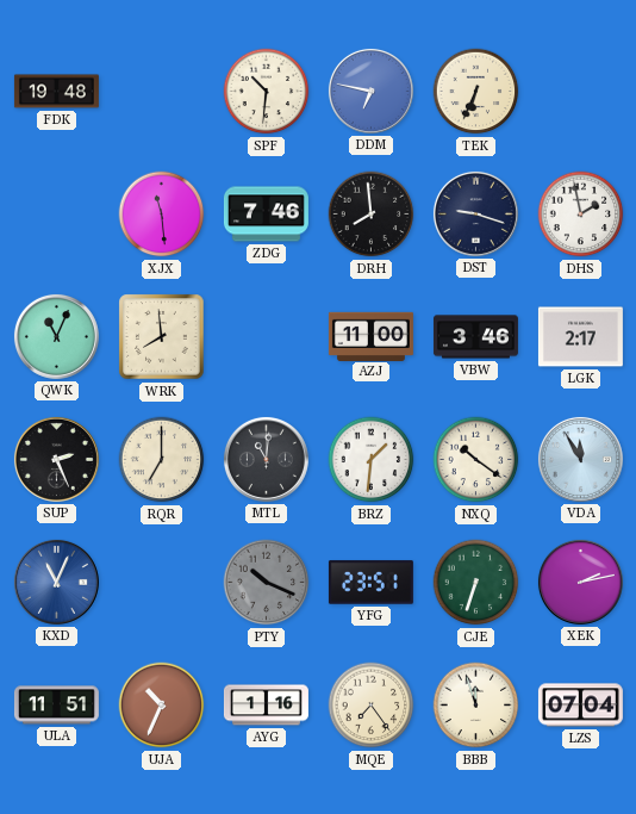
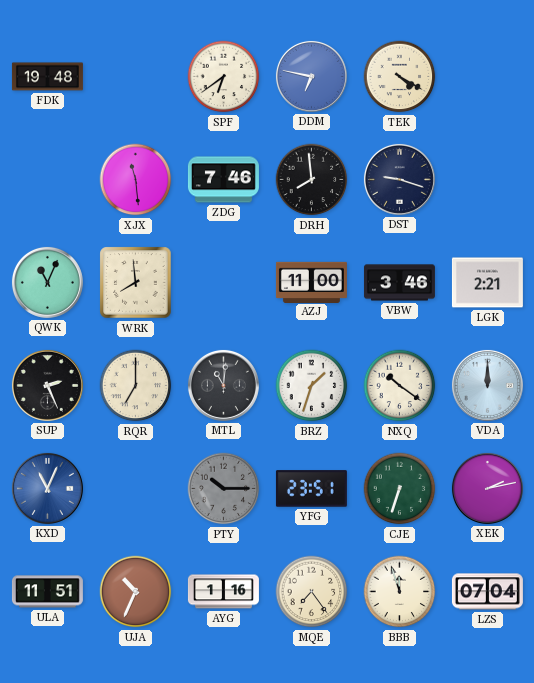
SPF: 10:31 -> 6:39
TEK: 6:34 -> 4:20
DHS: 1:58 -> none
LGK: 2:17 -> 2:21
BRZ: 1:31 -> 1:33
VDA: 11:55 -> 12:00
PTY: 10:19 -> 10:15
